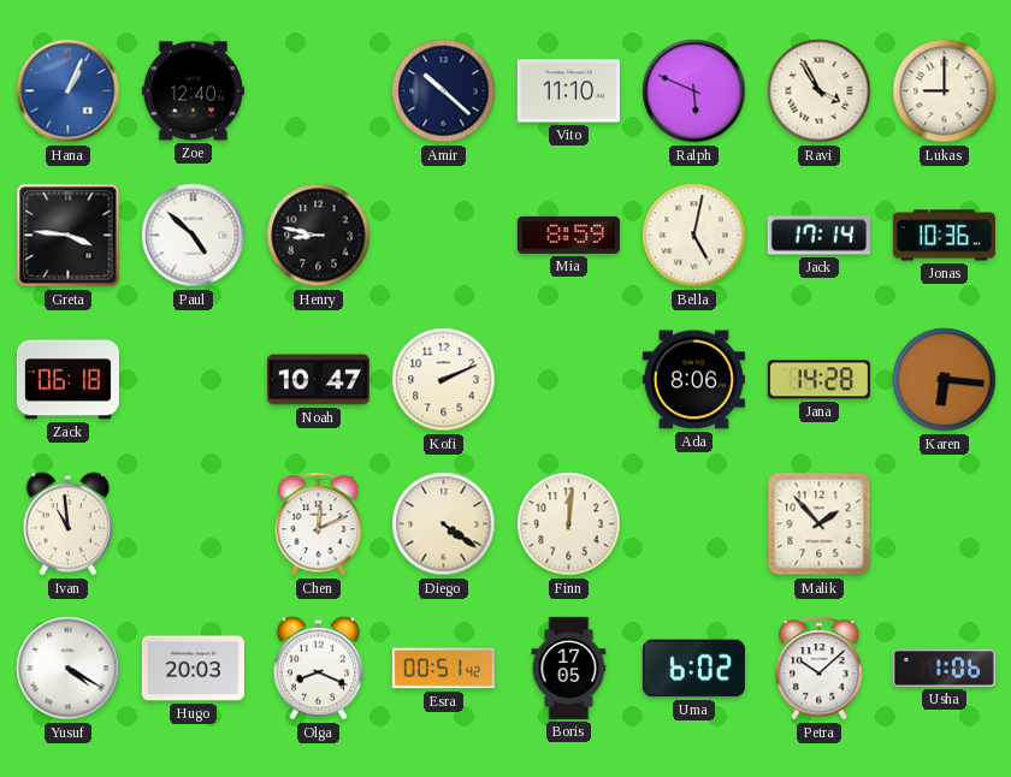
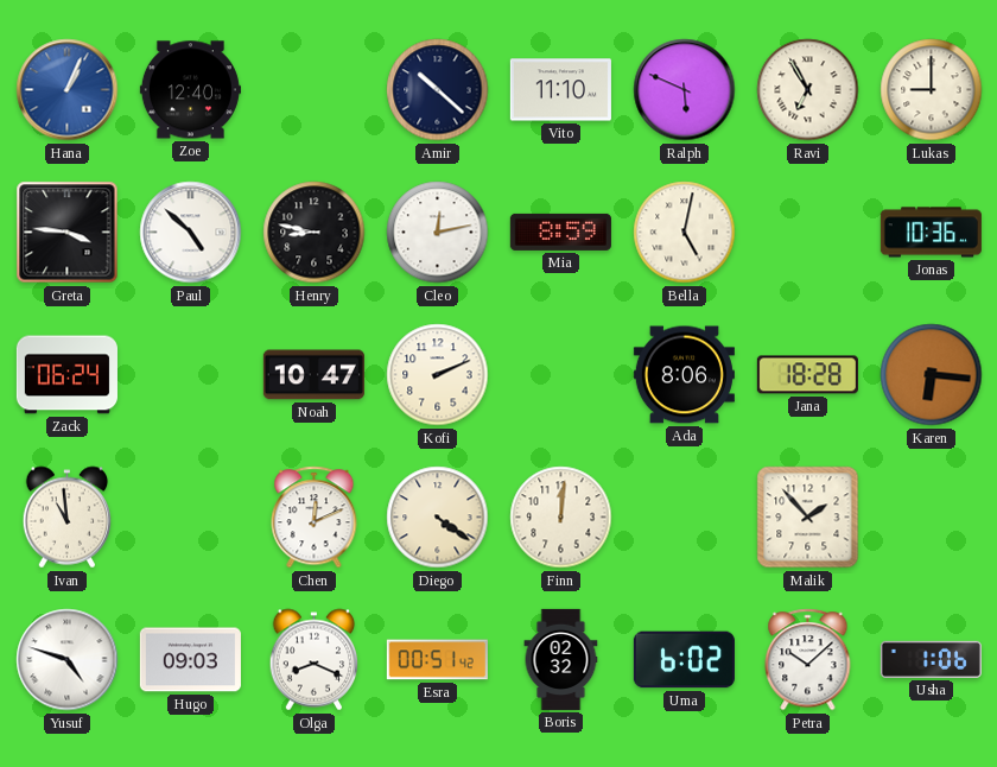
Ravi: 3:55 -> 6:55
Cleo: none -> 12:13
Jack: 17:14 -> none
Zack: 06:18 -> 06:24
Jana: 14:28 -> 18:28
Yusuf: 4:20 -> 4:48
Hugo: 20:03 -> 09:03
Boris: 17:05 -> 02:32
